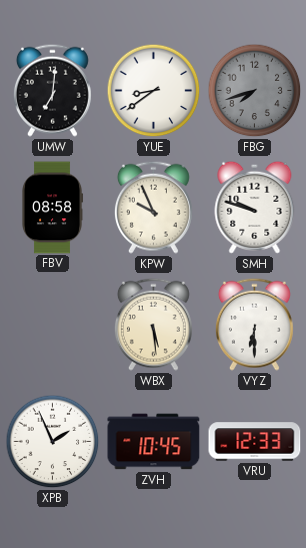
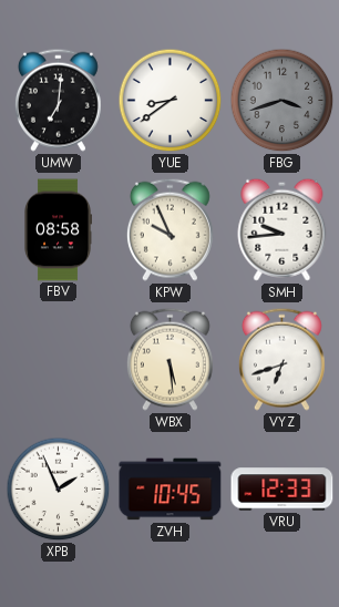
FBG: 7:42 -> 3:42
SMH: 9:48 -> 9:44
VYZ: 6:30 -> 6:42
